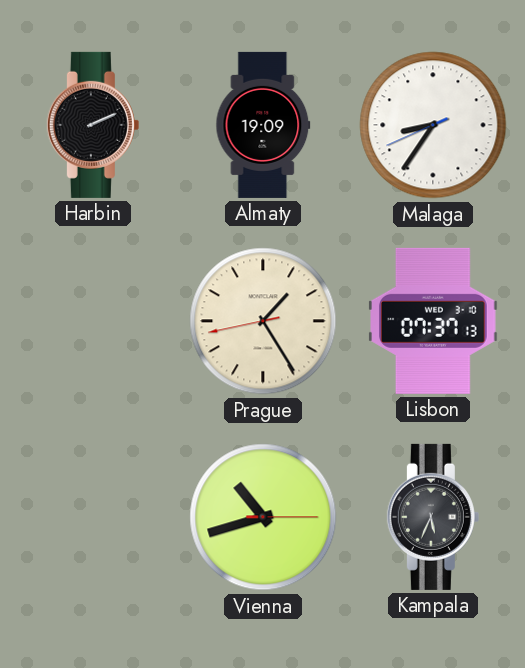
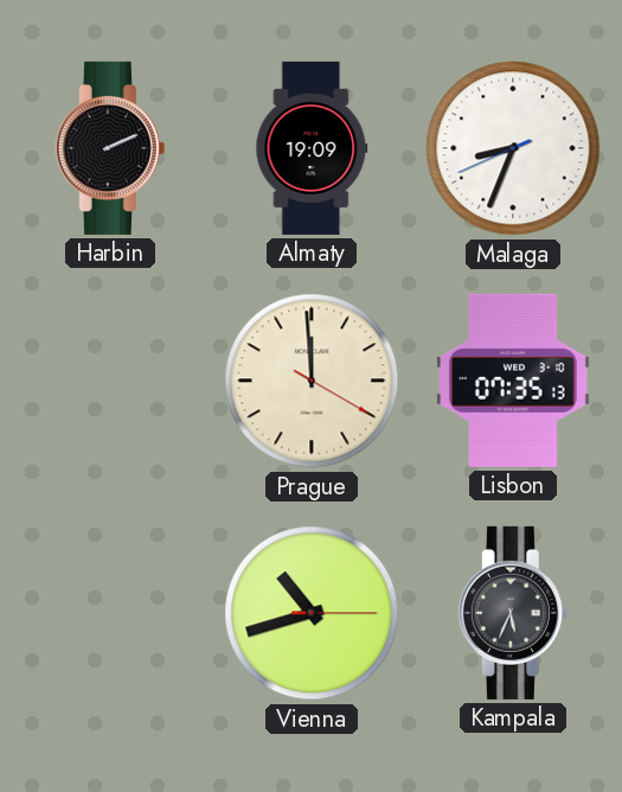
Malaga: 8:35 -> 8:33
Prague: 1:24 -> 11:59
Lisbon: 07:37 -> 07:35
